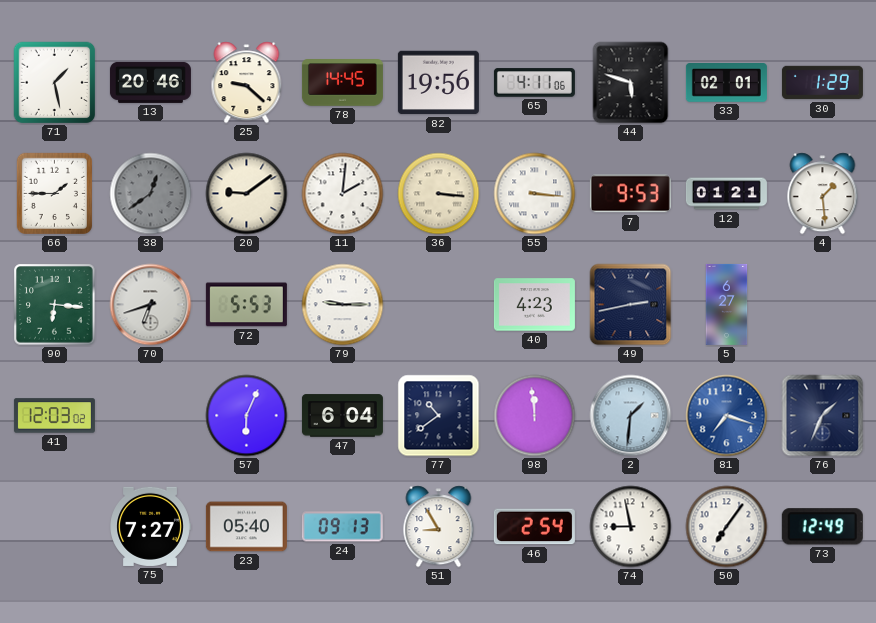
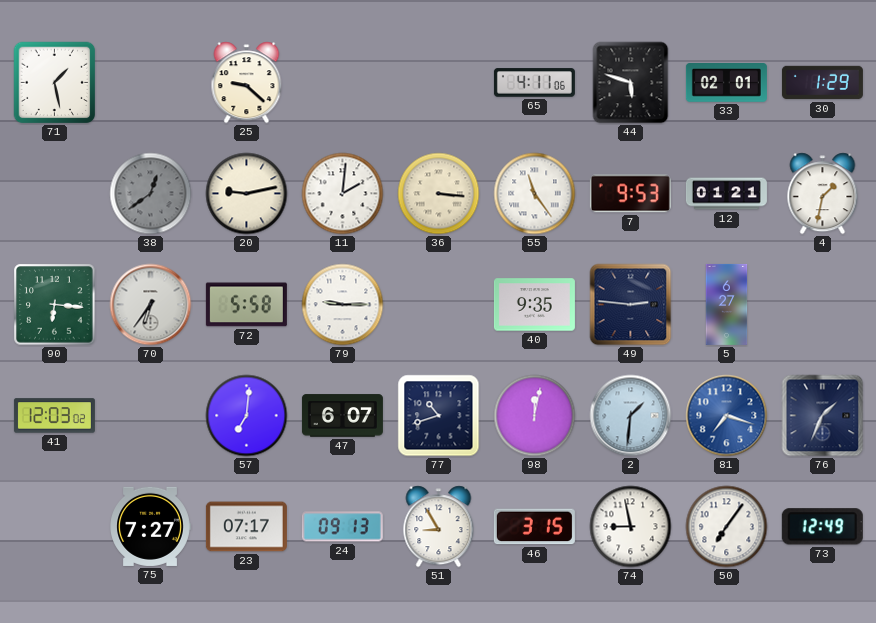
13: 20:46 -> none
78: 14:45 -> none
82: 19:56 -> none
66: 1:45 -> none
20: 9:09 -> 9:13
55: 3:16 -> 11:24
4: 1:29 -> 1:32
70: 6:42 -> 6:36
72: 5:53 -> 5:58
40: 4:23 -> 9:35
49: 2:43 -> 2:46
57: 6:04 -> 7:01
47: 6:04 -> 6:07
77: 10:39 -> 10:42
98: 11:59 -> 12:02
23: 05:40 -> 07:17
46: 2:54 -> 3:15
